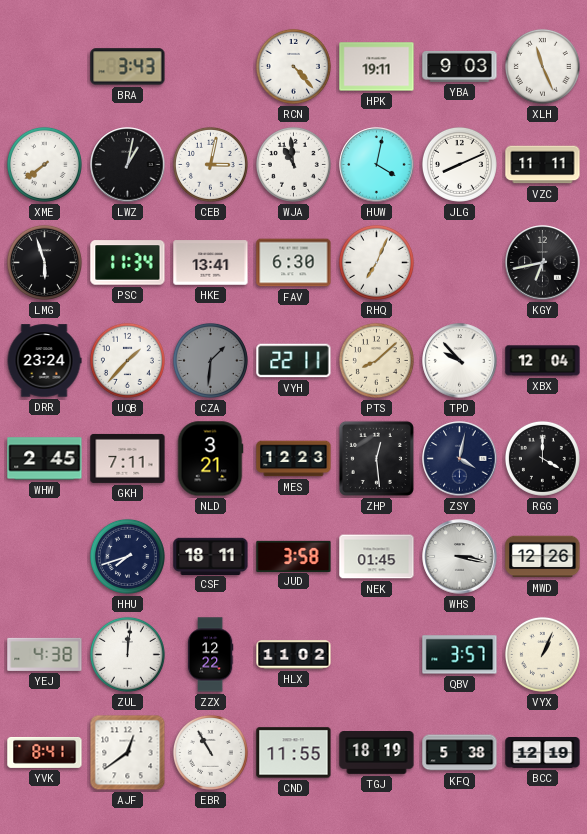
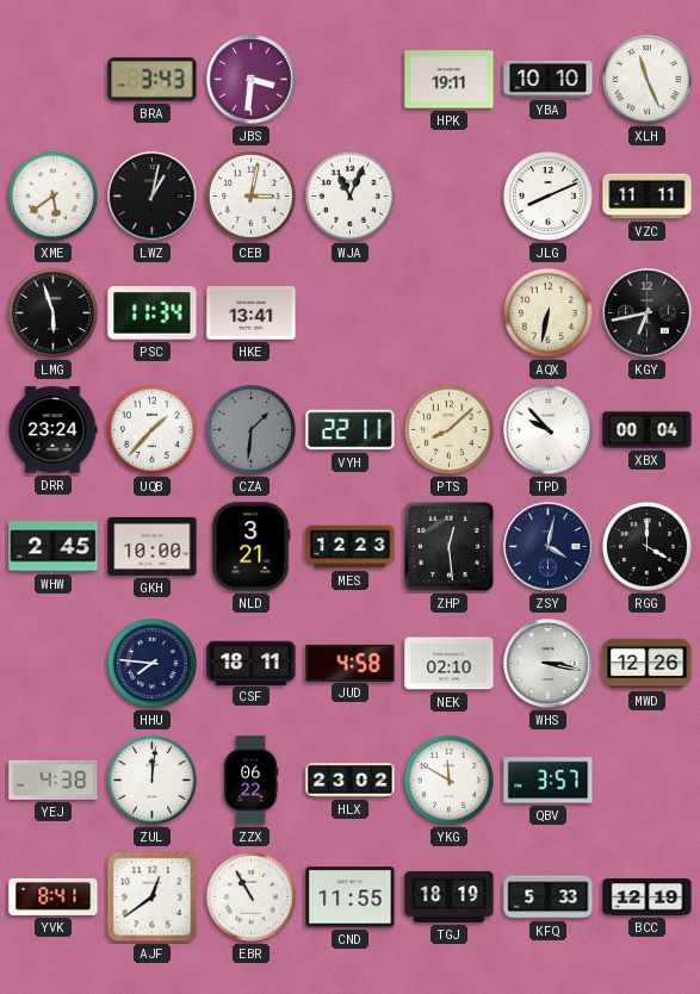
JBS: none -> 3:31
RCN: 4:23 -> none
YBA: 9:03 -> 10:10
XME: 7:39 -> 5:39
WJA: 10:59 -> 11:04
HUW: 4:02 -> none
FAV: 6:30 -> none
RHQ: 7:04 -> none
AQX: none -> 6:32
XBX: 12:04 -> 00:04
GKH: 7:11 -> 10:00
HHU: 7:42 -> 7:46
JUD: 3:58 -> 4:58
NEK: 01:45 -> 02:10
ZZX: 12:22 -> 06:22
HLX: 11:02 -> 23:02
YKG: none -> 11:50
VYX: 1:04 -> none
KFQ: 5:38 -> 5:33
